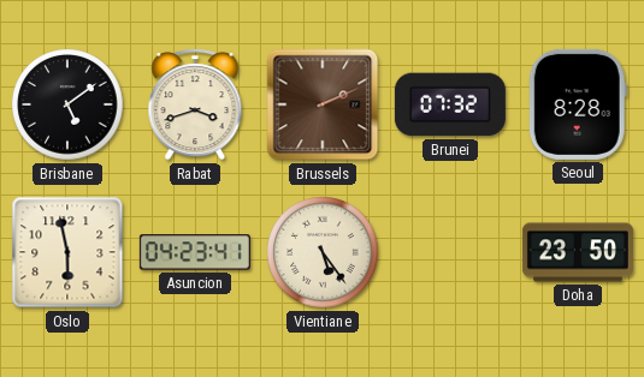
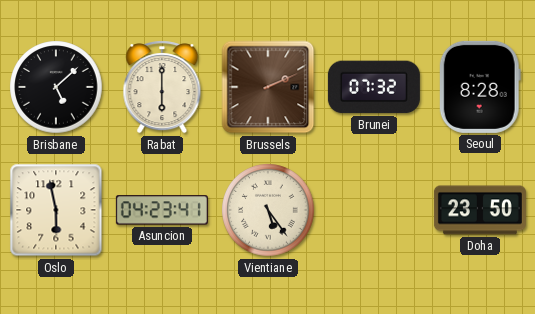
Brisbane: 5:09 -> 5:08
Rabat: 3:42 -> 6:00
